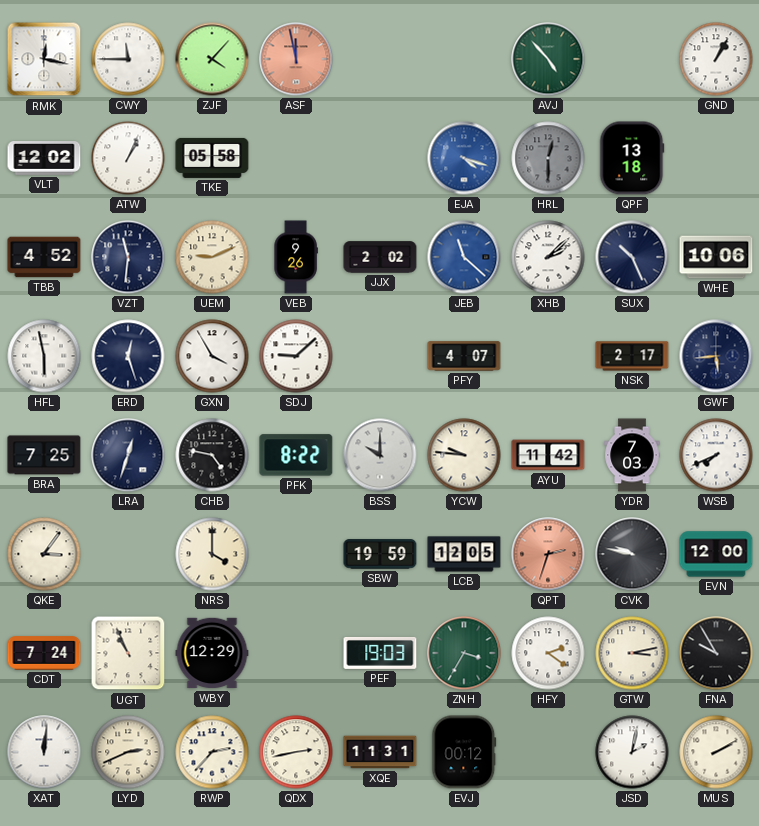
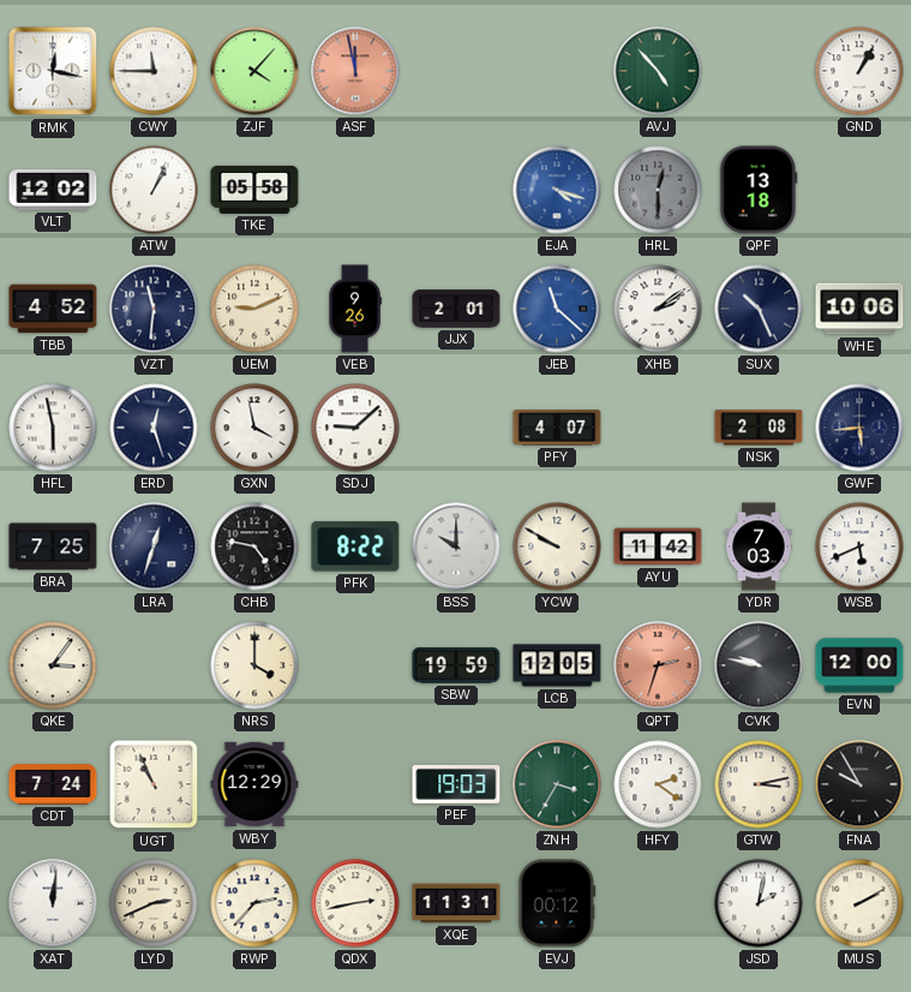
JJX: 2:02 -> 2:01
XHB: 2:08 -> 2:09
GXN: 3:55 -> 3:58
NSK: 2:17 -> 2:08
YCW: 9:46 -> 9:50
WSB: 7:41 -> 5:41
